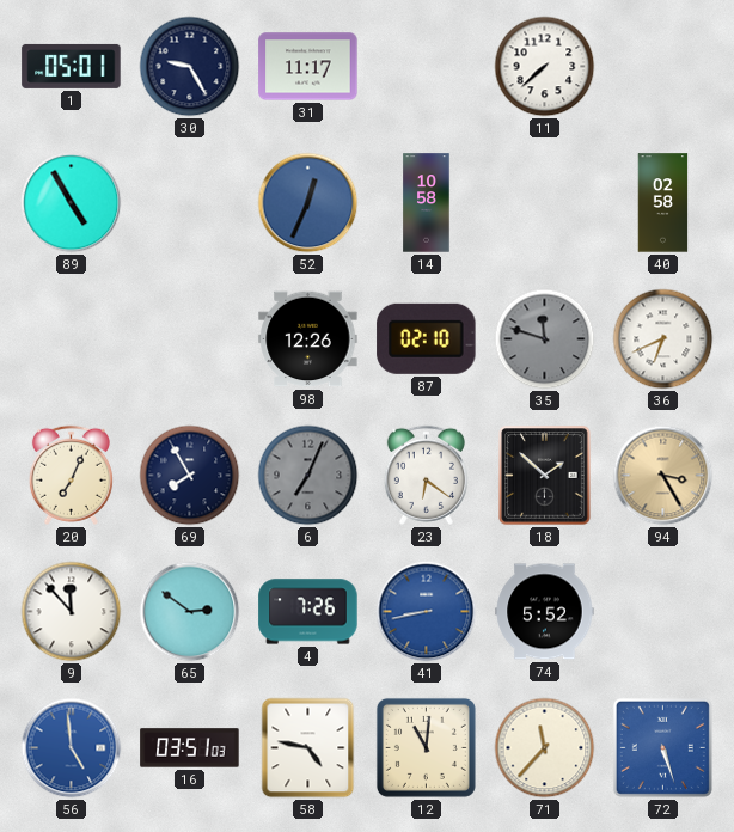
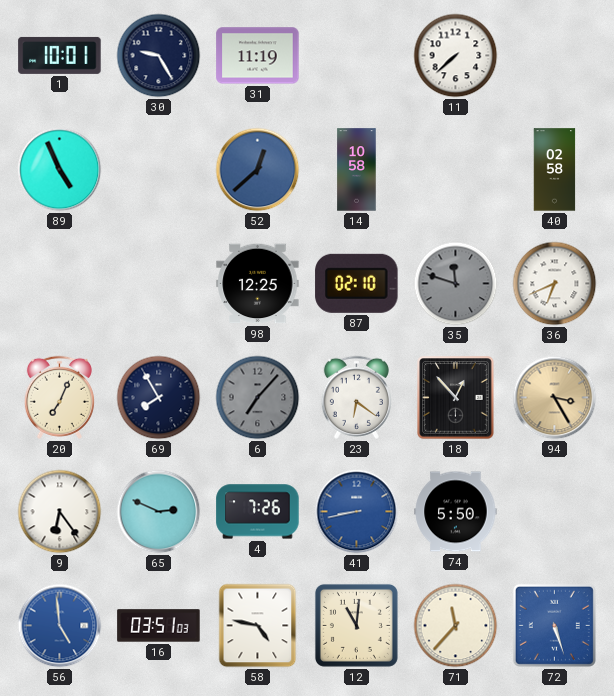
1: 05:01 -> 10:01
31: 11:17 -> 11:19
89: 4:55 -> 4:56
52: 12:34 -> 12:38
98: 12:26 -> 12:25
6: 7:04 -> 7:07
18: 1:52 -> 12:53
9: 11:53 -> 6:24
65: 2:51 -> 2:49
74: 5:52 -> 5:50
